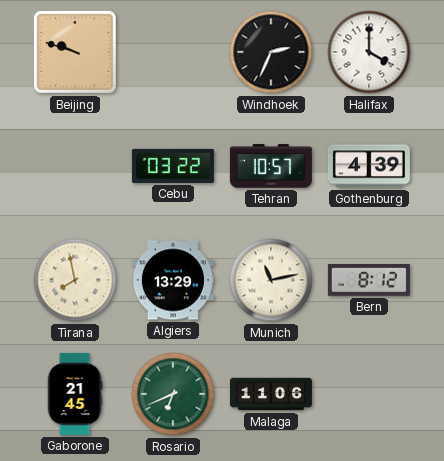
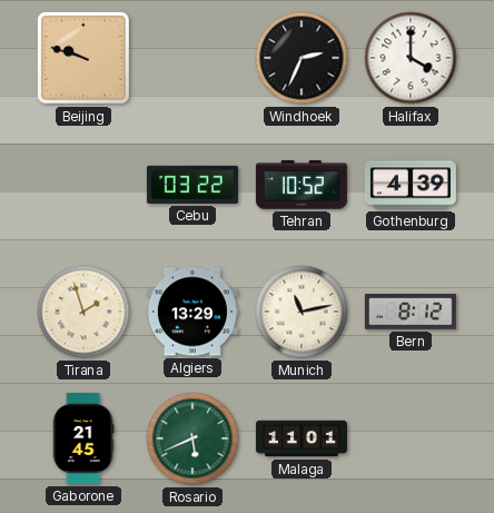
Tehran: 10:57 -> 10:52
Tirana: 7:58 -> 1:57
Rosario: 6:41 -> 5:41
Malaga: 11:06 -> 11:01
